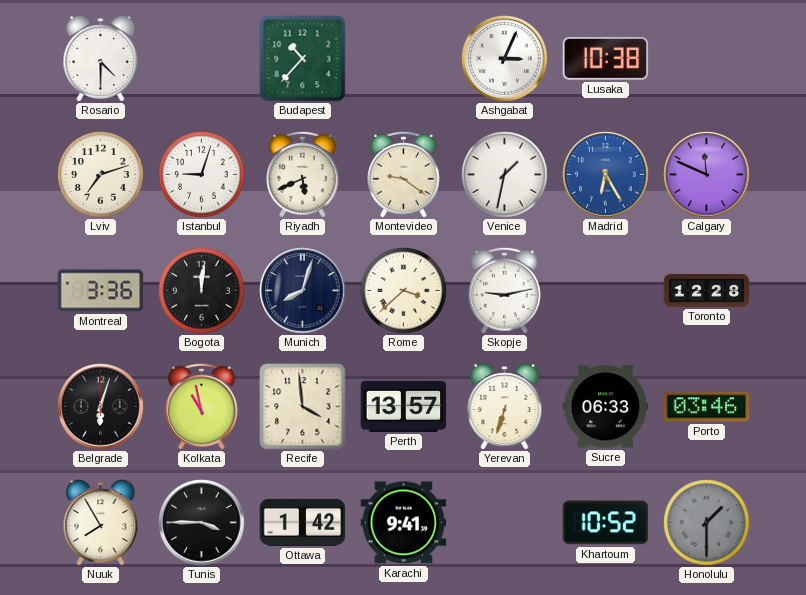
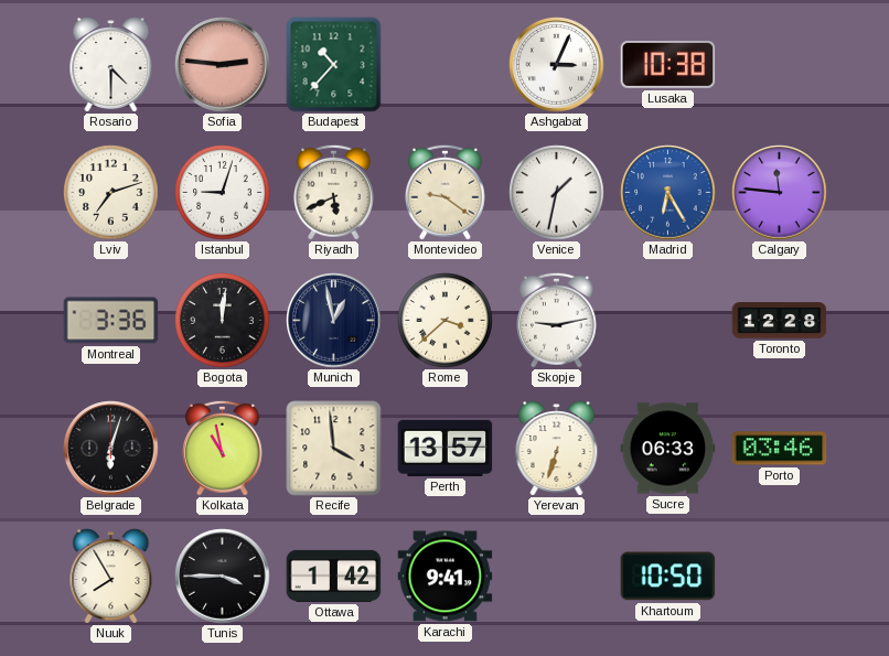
Sofia: none -> 2:46
Calgary: 11:49 -> 11:46
Munich: 8:03 -> 12:58
Khartoum: 10:52 -> 10:50
Honolulu: 1:30 -> none
